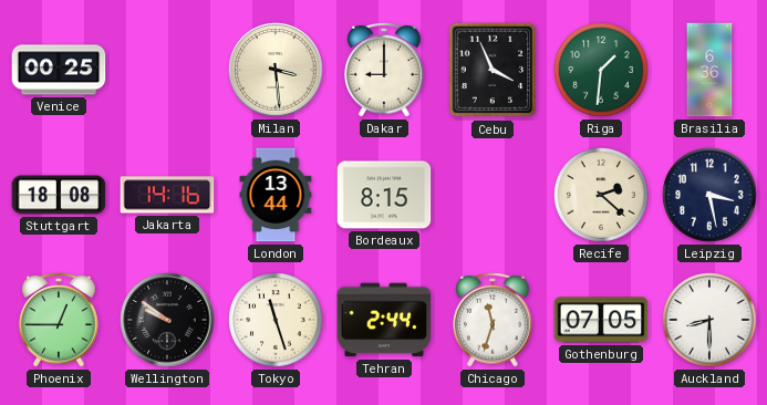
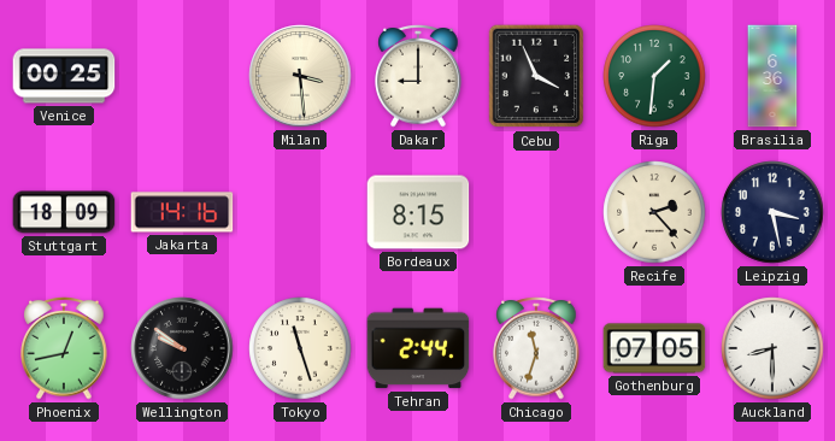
Stuttgart: 18:08 -> 18:09
London: 13:44 -> none
Recife: 2:22 -> 2:23
Phoenix: 12:45 -> 12:43
